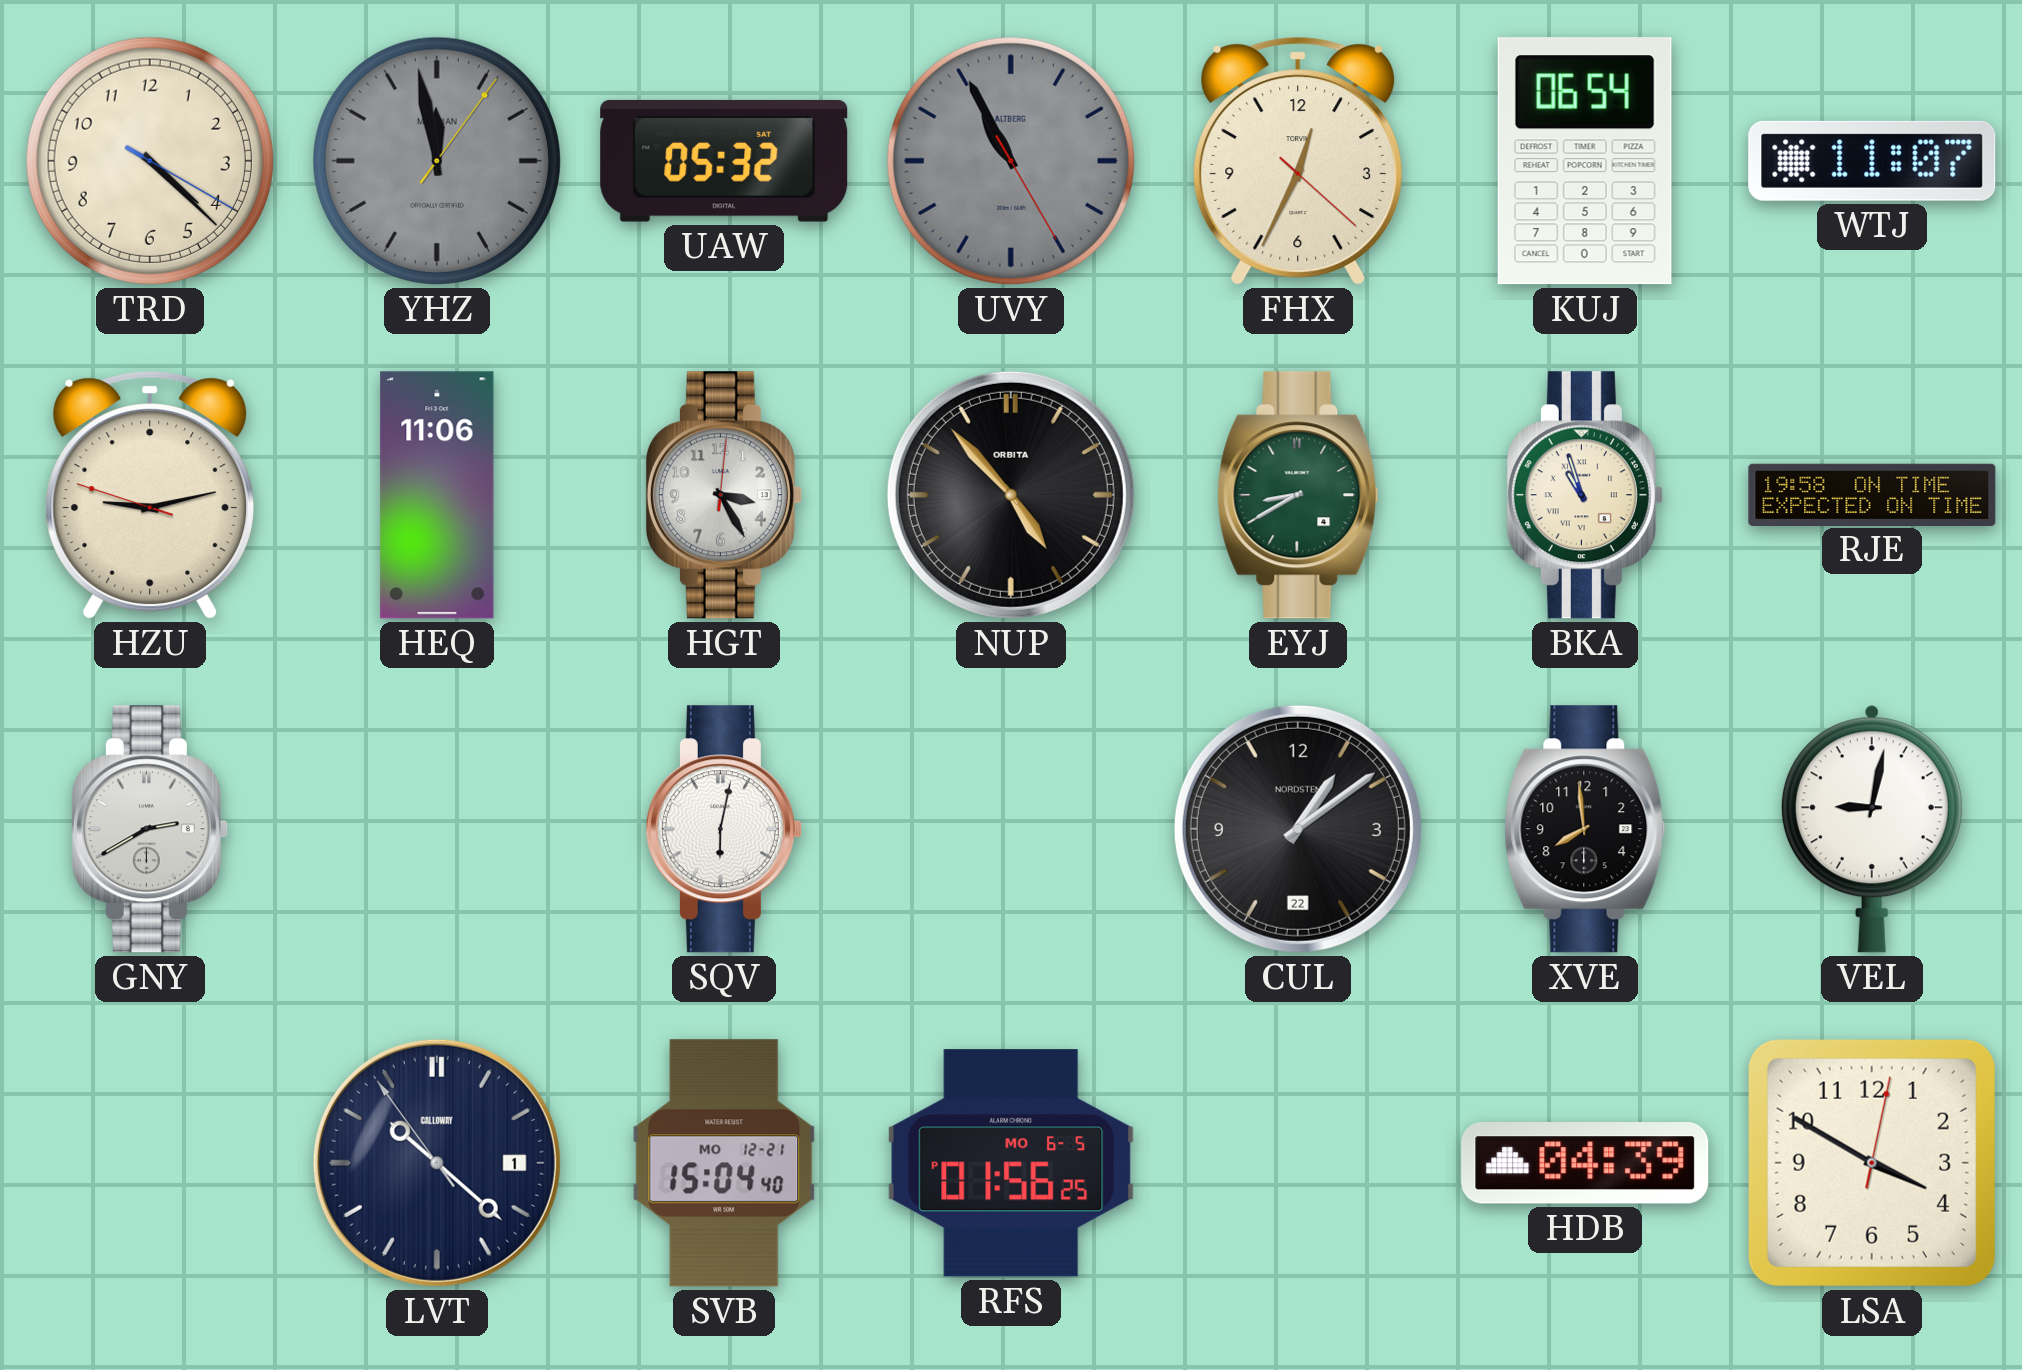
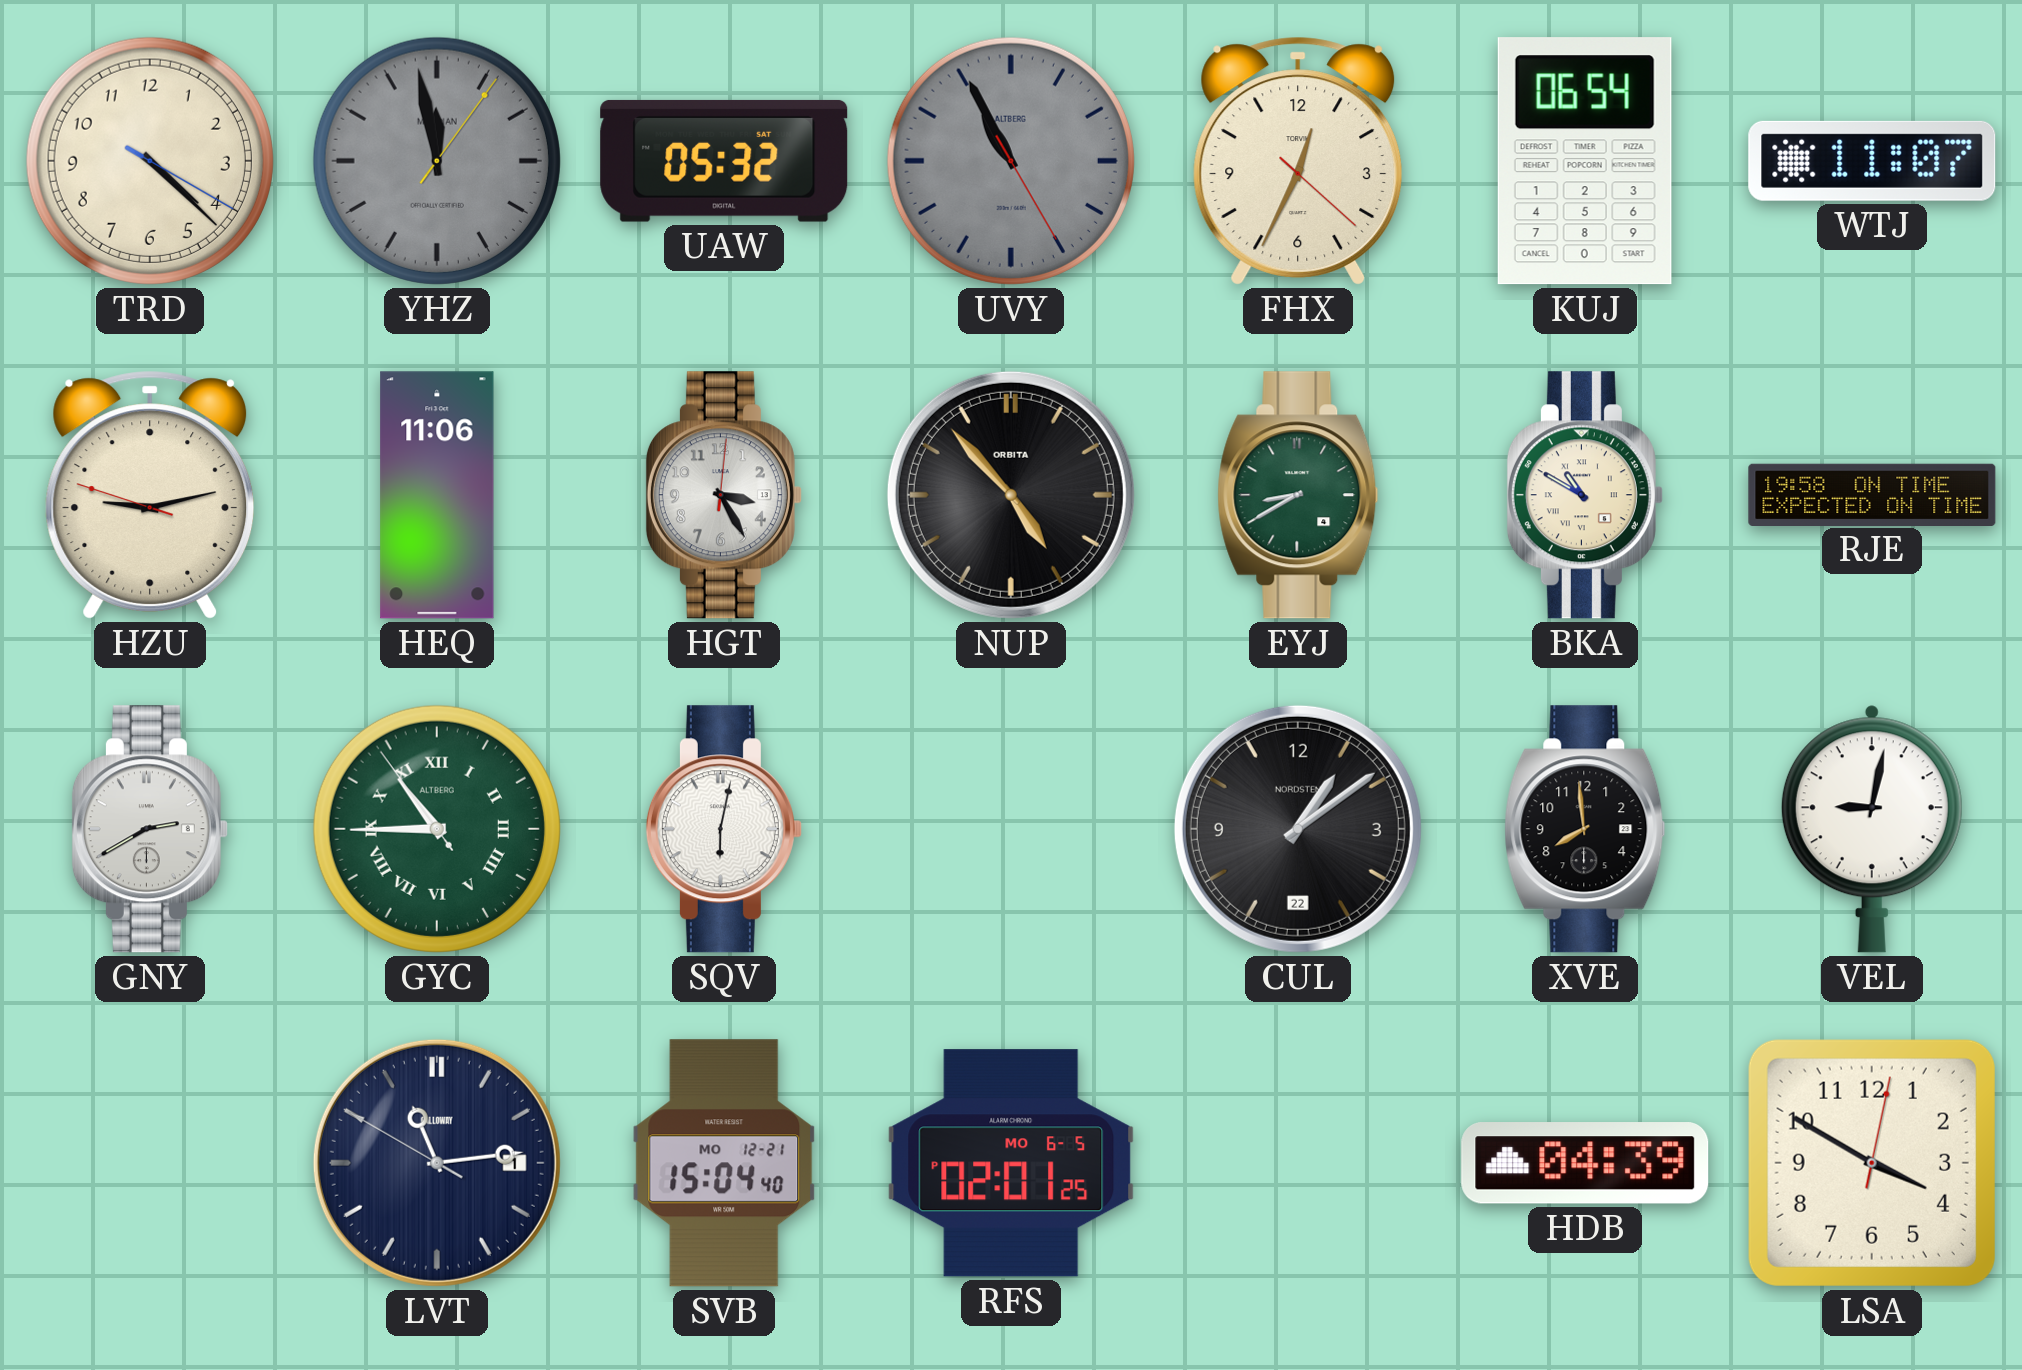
BKA: 10:57 -> 10:50
GYC: none -> 10:44
LVT: 10:21 -> 11:13
RFS: 01:56 -> 02:01
